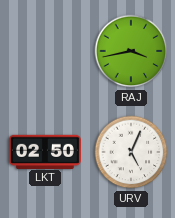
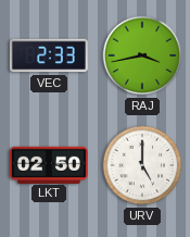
VEC: none -> 2:33
URV: 5:04 -> 5:00
